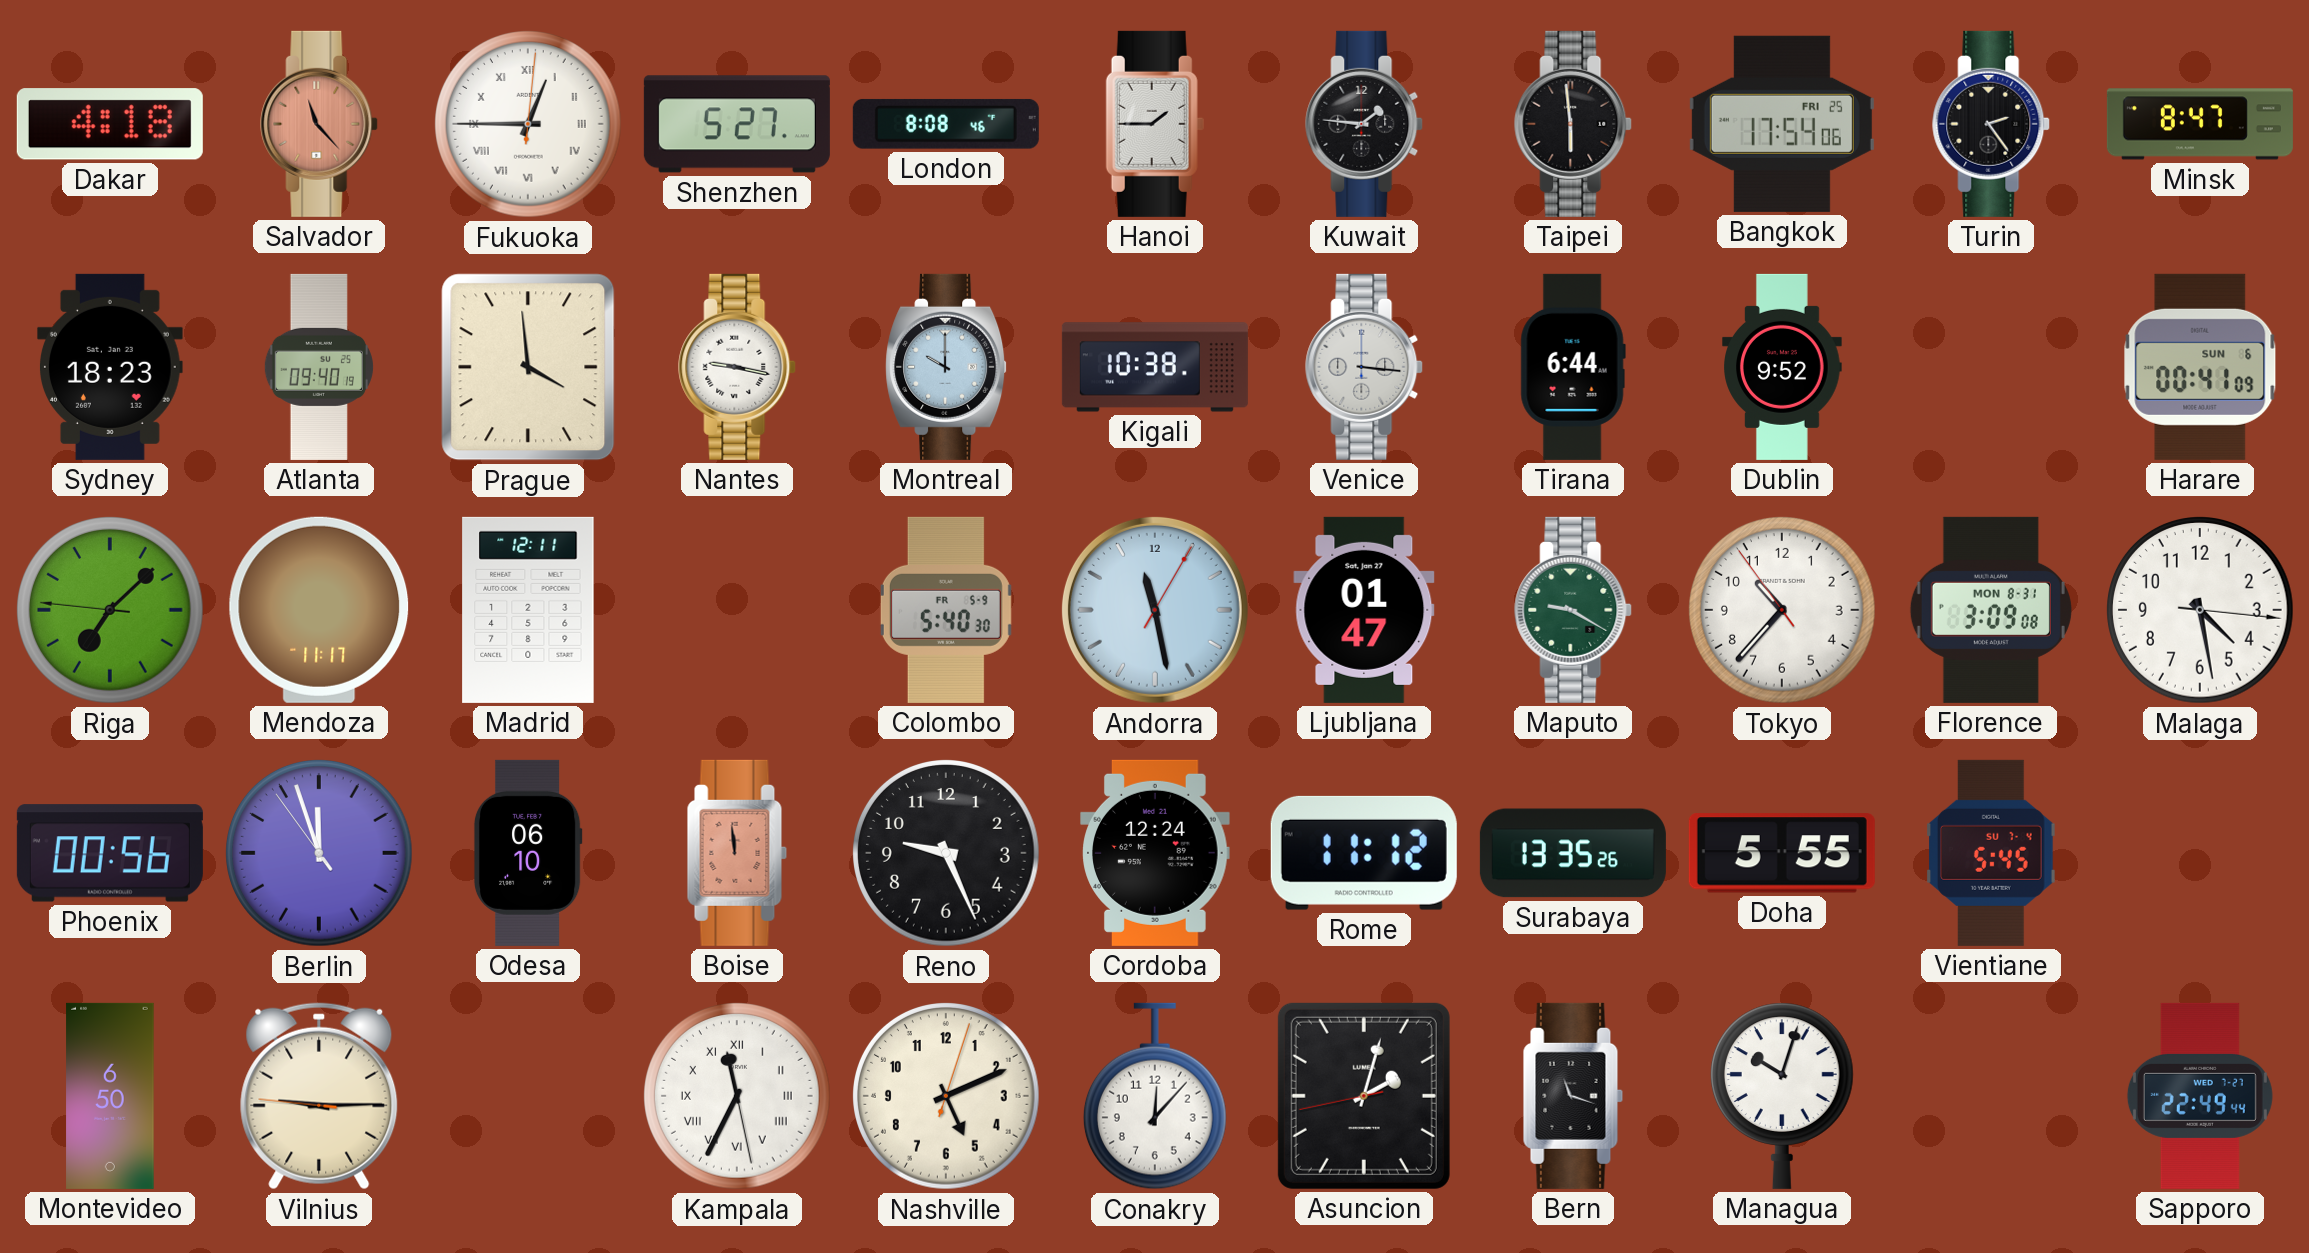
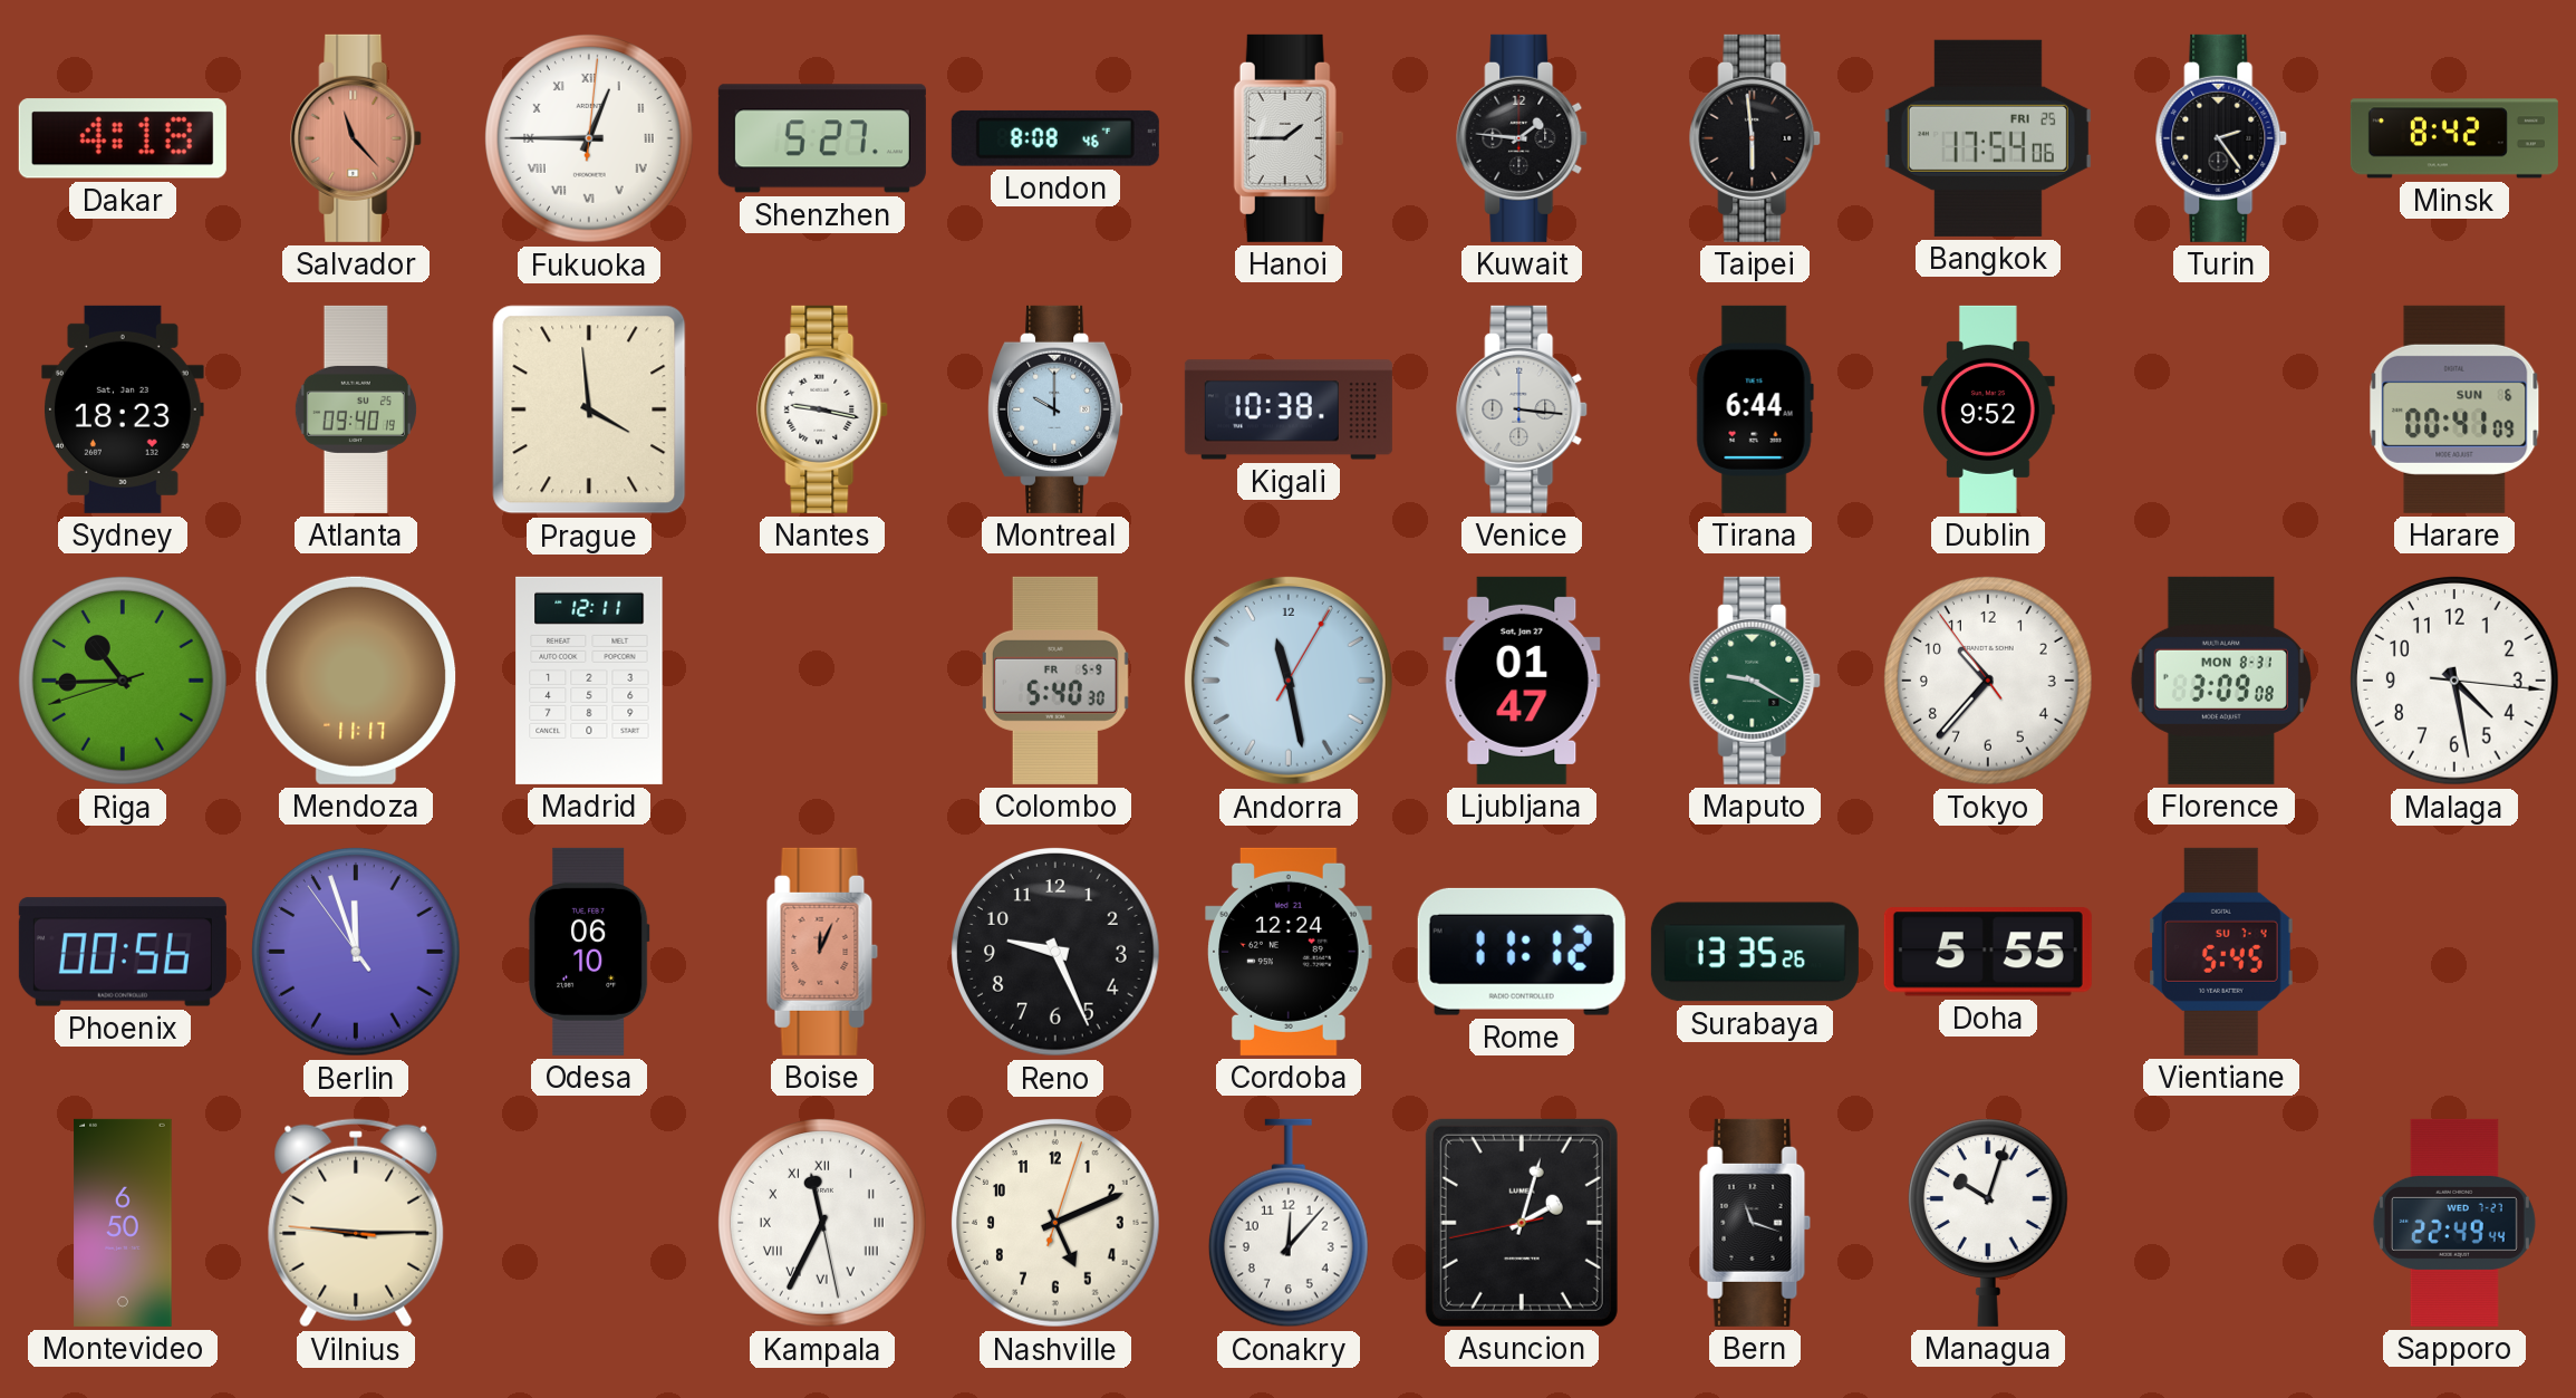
Minsk: 8:47 -> 8:42
Riga: 7:07 -> 10:44
Boise: 11:59 -> 12:04
